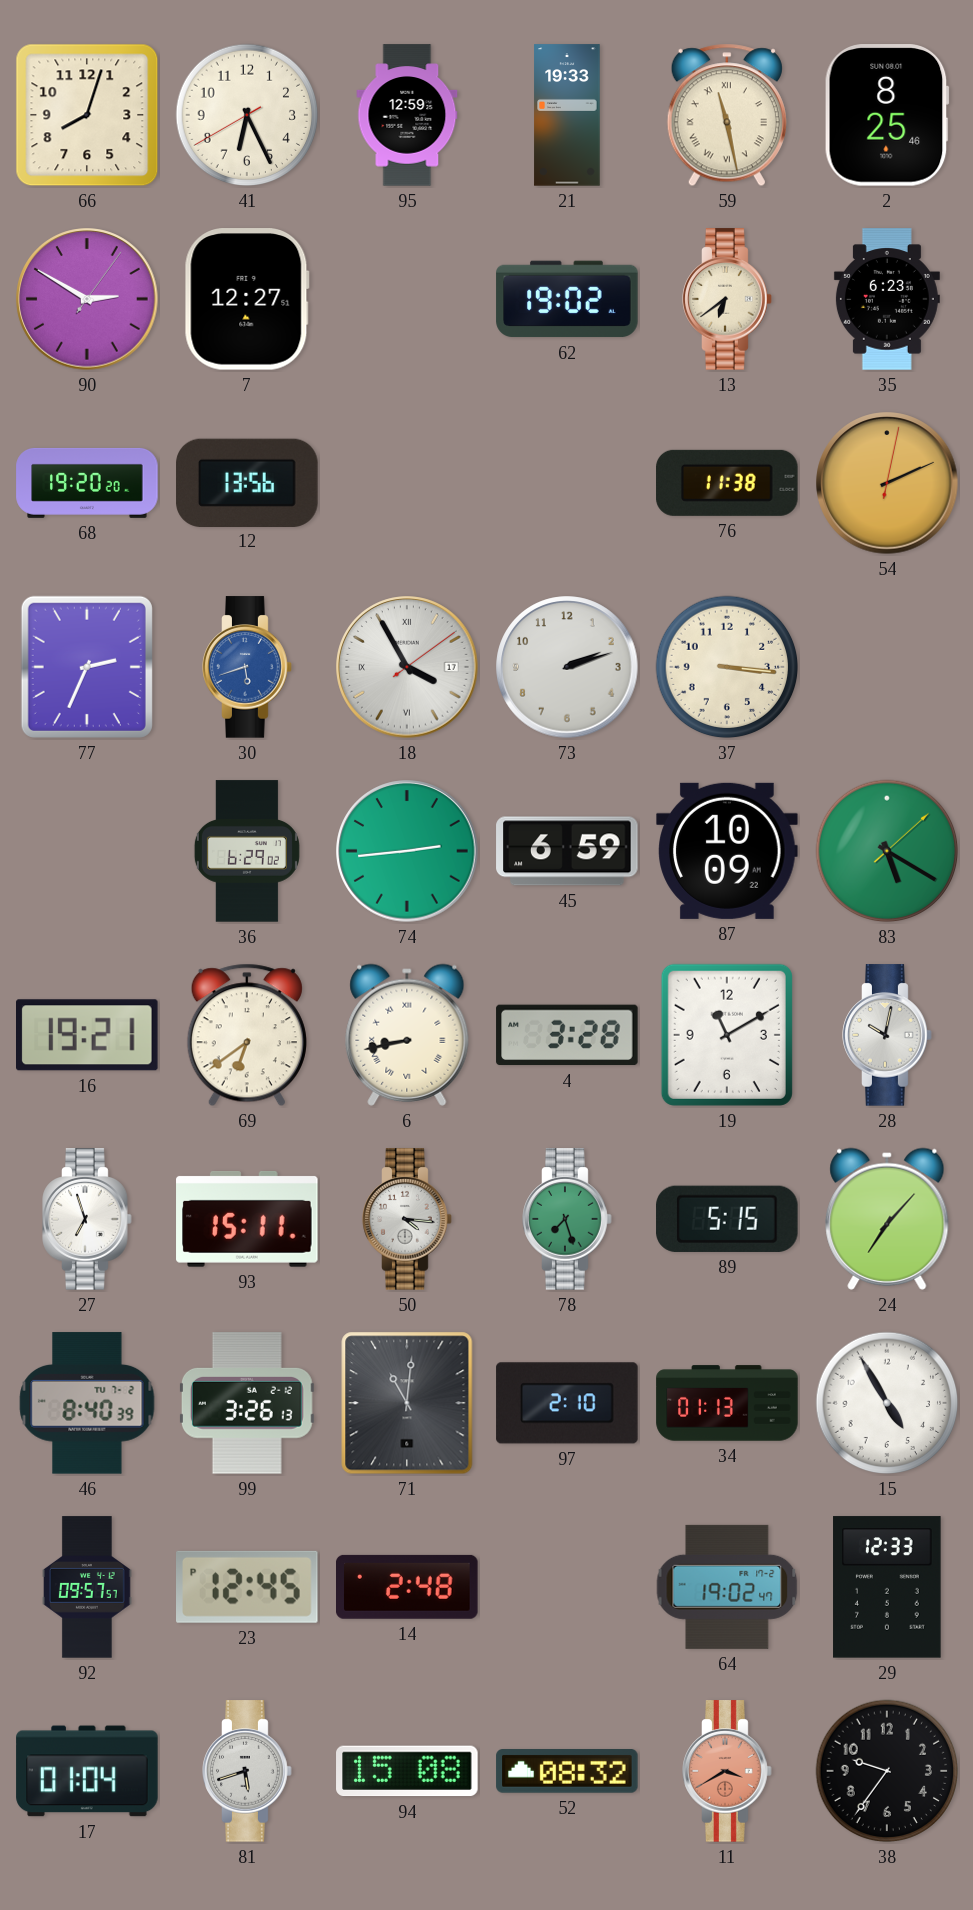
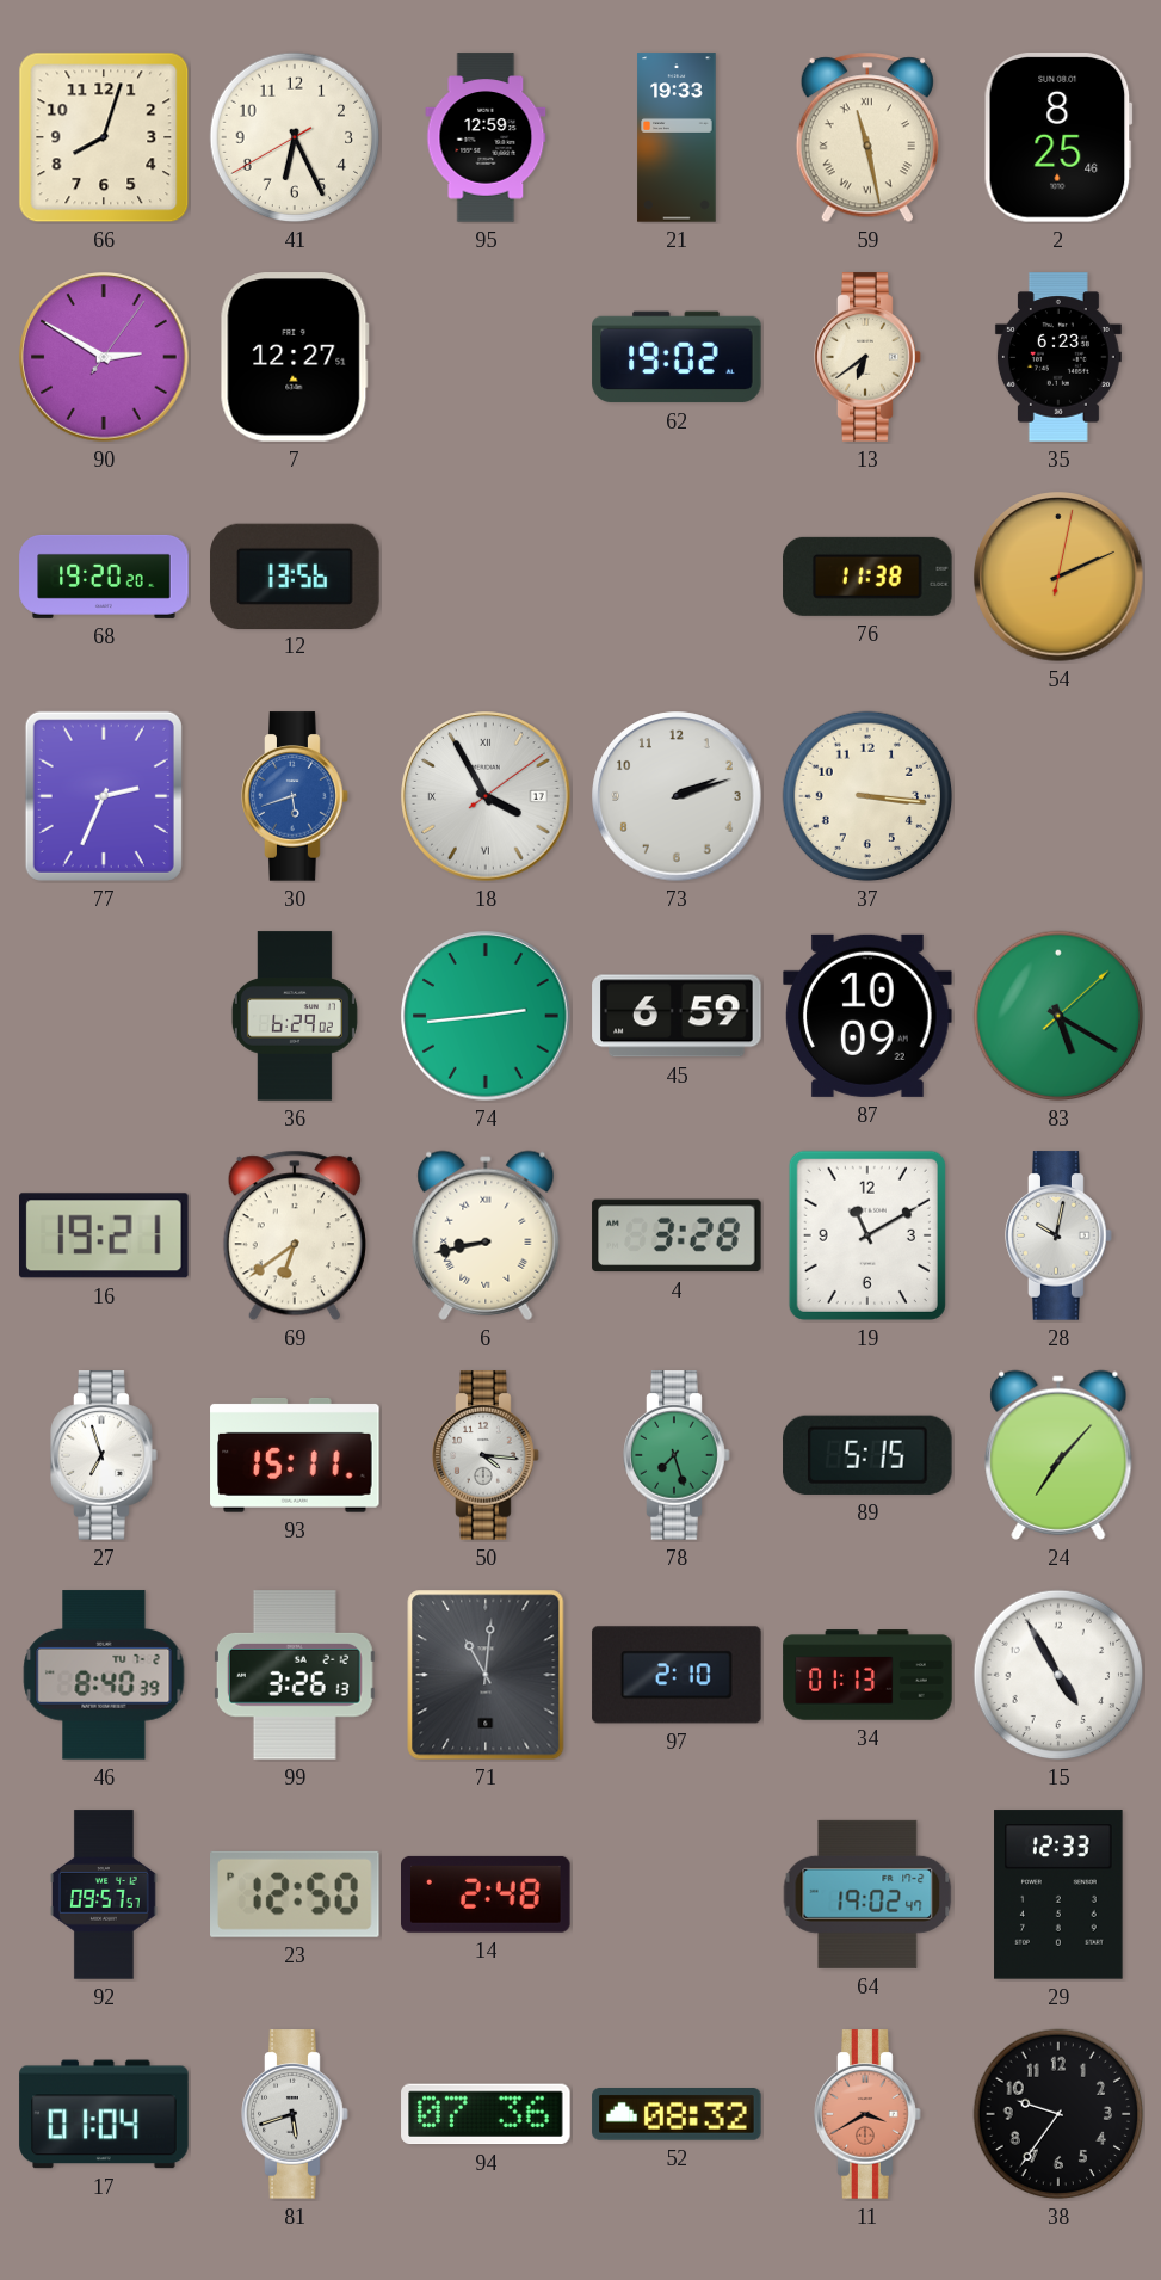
23: 12:45 -> 12:50
94: 15:08 -> 07:36
